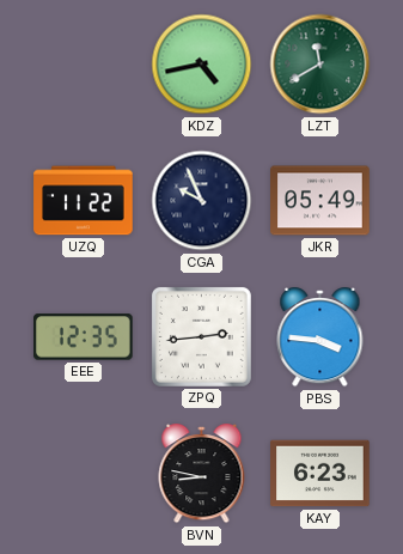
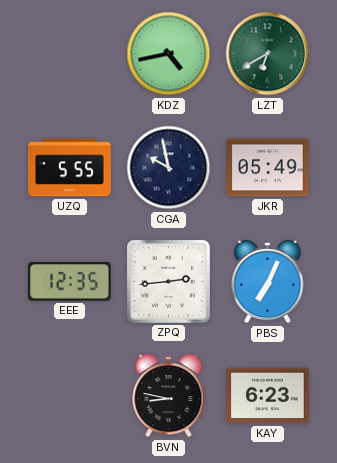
LZT: 11:40 -> 6:40
UZQ: 11:22 -> 5:55
CGA: 9:56 -> 9:58
PBS: 3:46 -> 7:04
